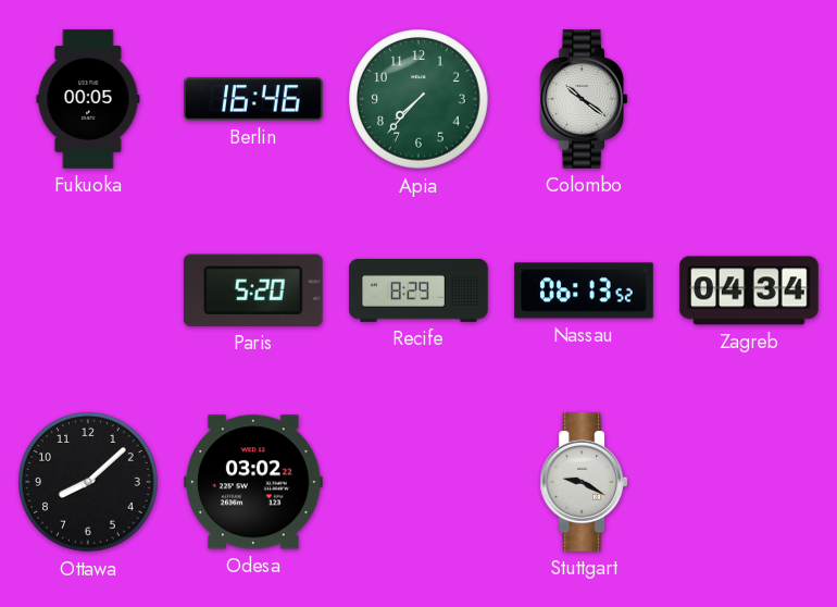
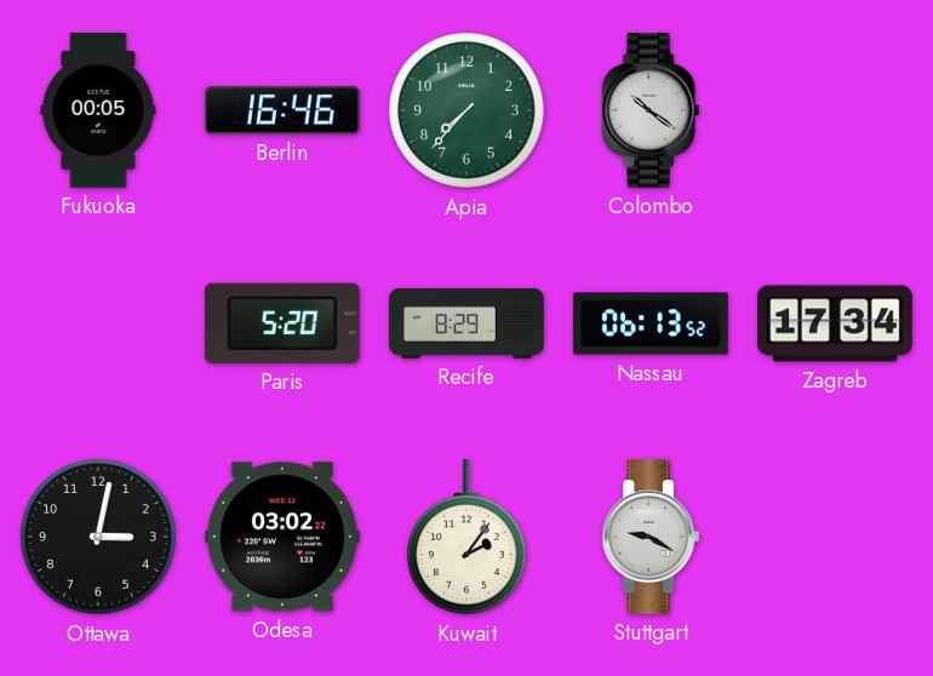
Zagreb: 04:34 -> 17:34
Ottawa: 8:08 -> 3:02
Kuwait: none -> 2:06
